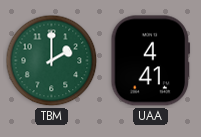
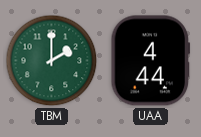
UAA: 4:41 -> 4:44
